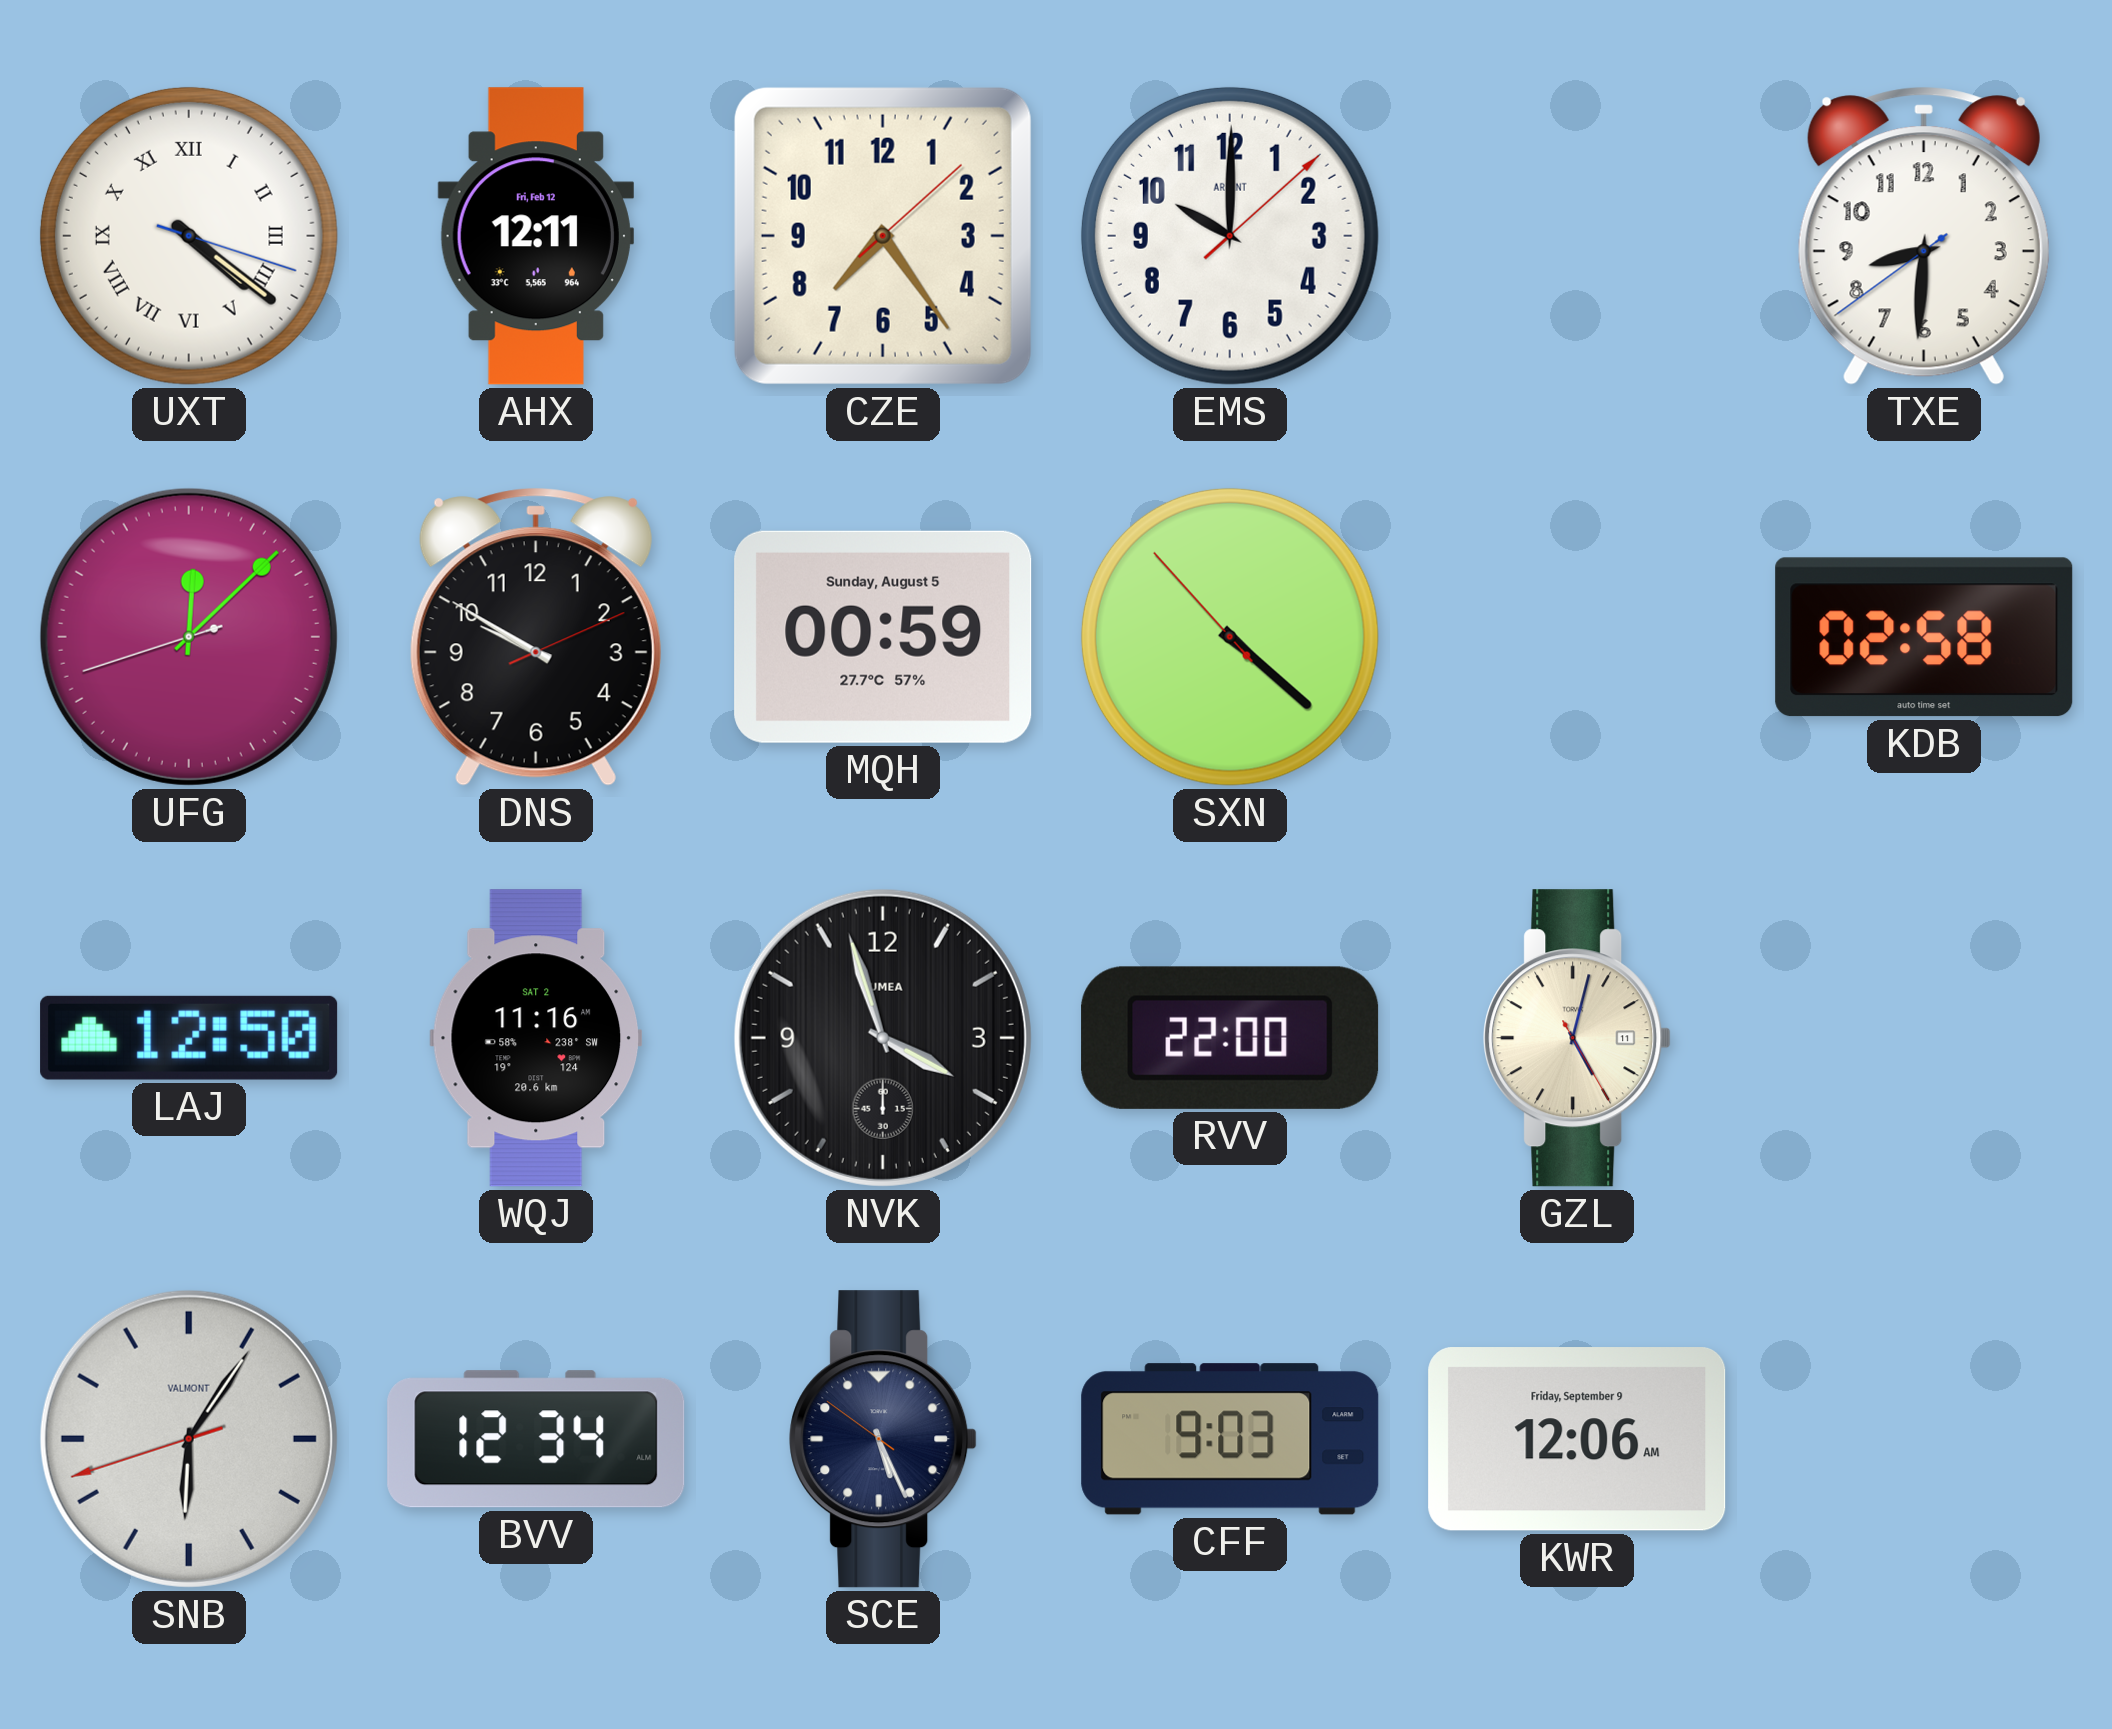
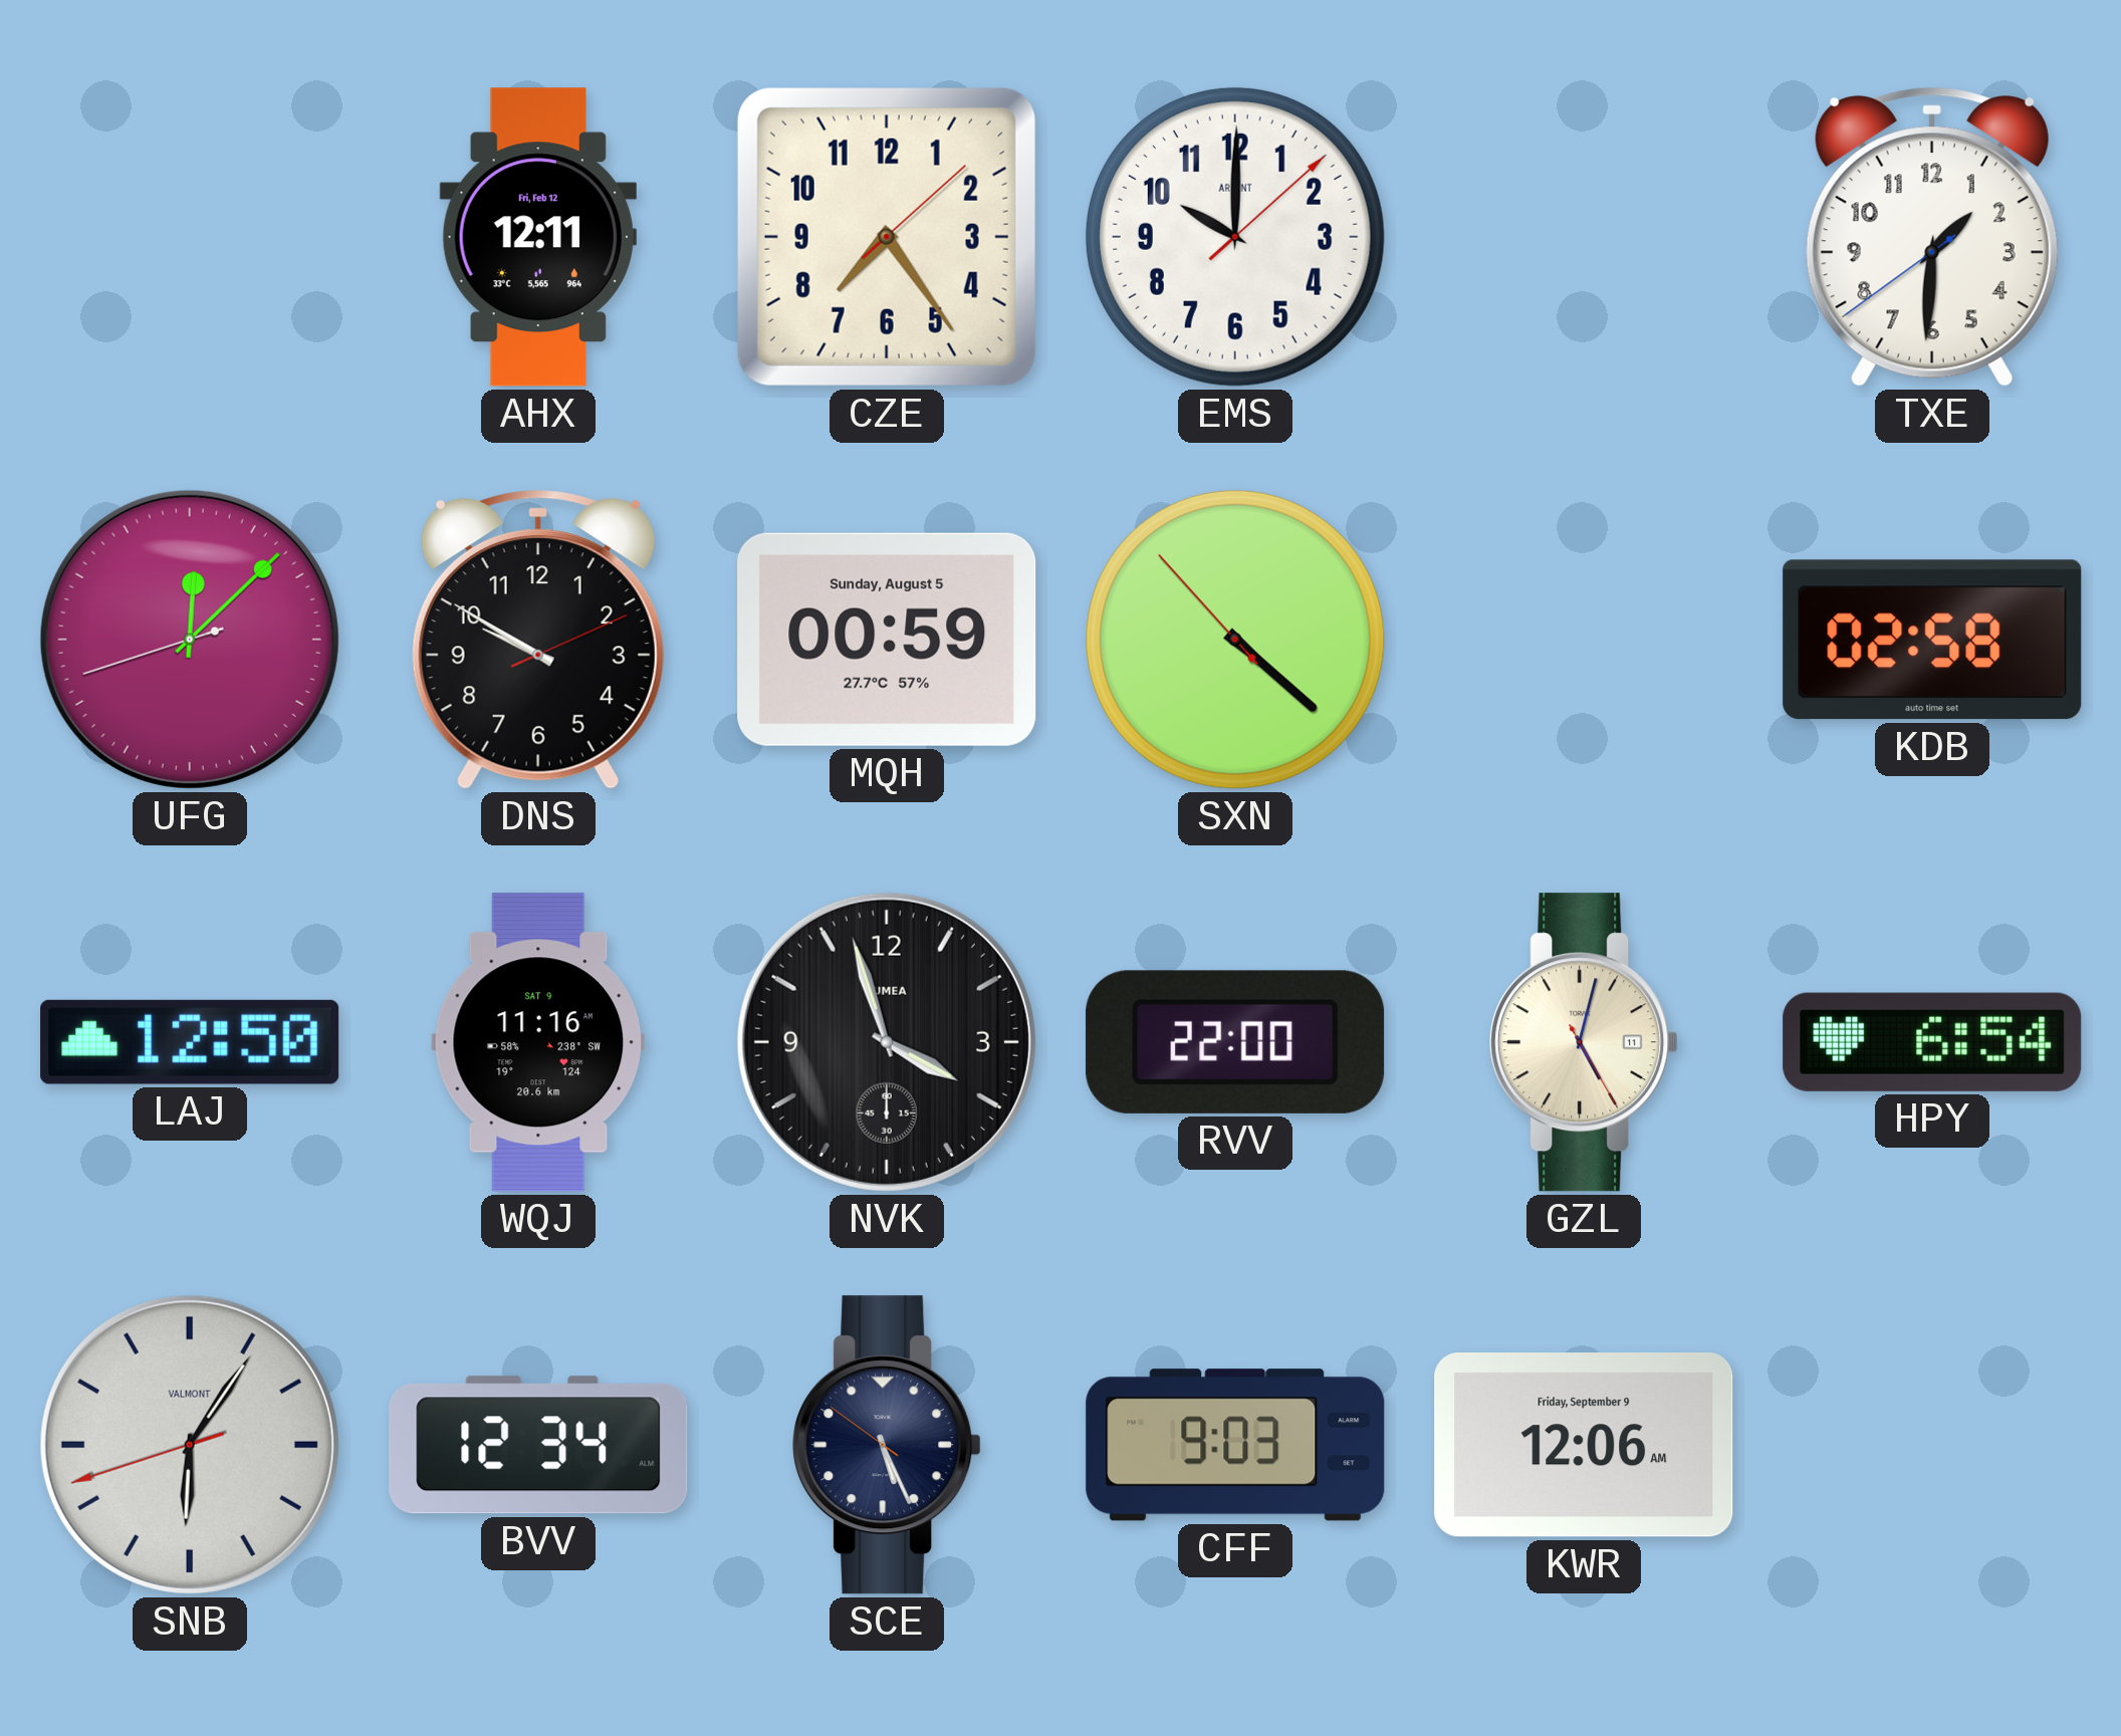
UXT: 4:21 -> none
TXE: 8:30 -> 1:30
WQJ date: SAT 2 -> SAT 9
HPY: none -> 6:54
